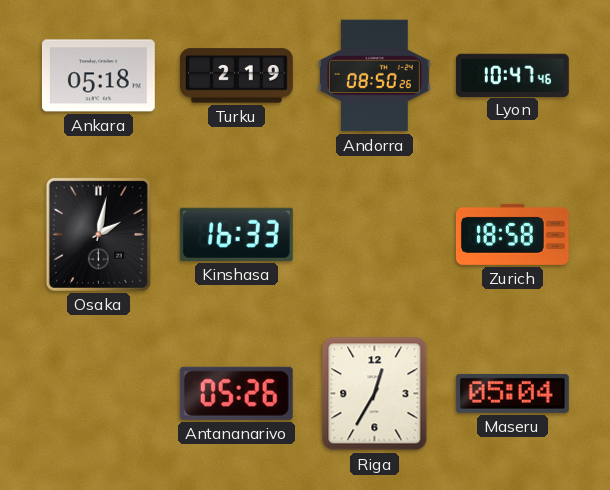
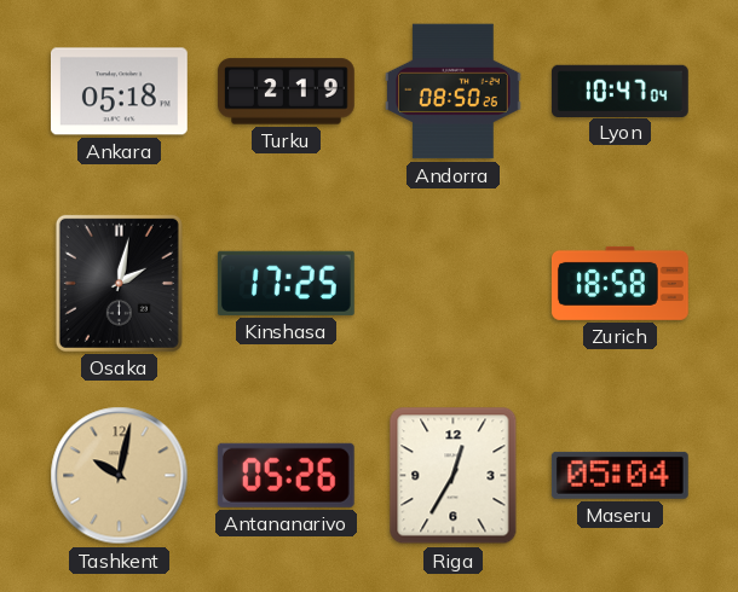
Lyon: 10:47:46 -> 10:47:04
Kinshasa: 16:33 -> 17:25
Tashkent: none -> 10:02
